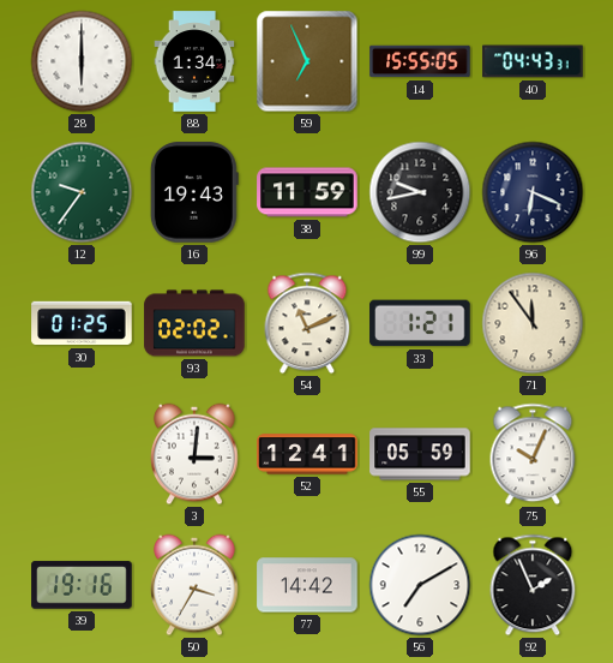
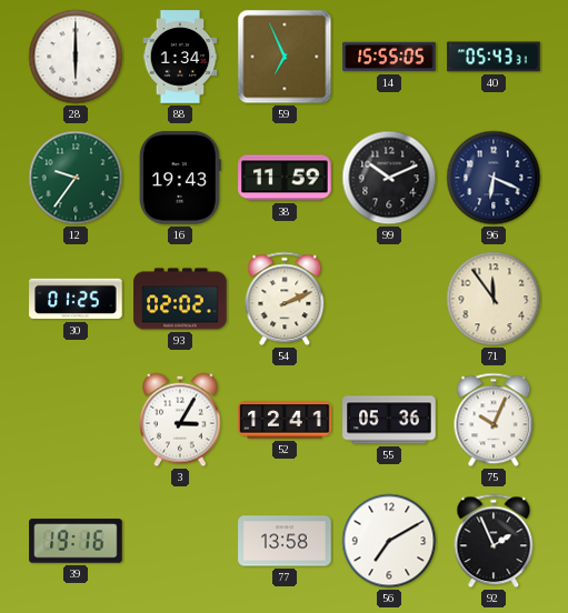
40: 04:43 -> 05:43
99: 9:43 -> 10:11
54: 11:11 -> 2:11
33: 1:21 -> none
3: 3:01 -> 3:05
55: 05:59 -> 05:36
50: 3:35 -> none
77: 14:42 -> 13:58
